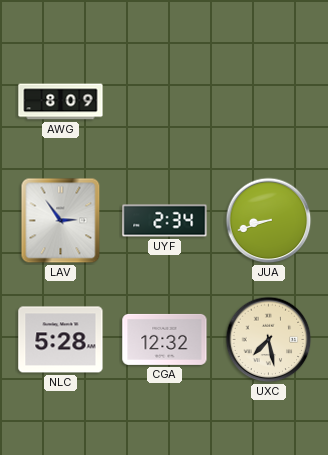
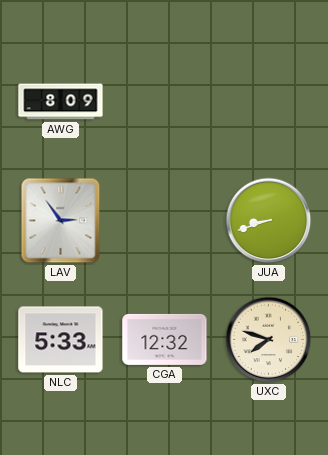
UYF: 2:34 -> none
NLC: 5:28 -> 5:33
UXC: 7:28 -> 7:48
